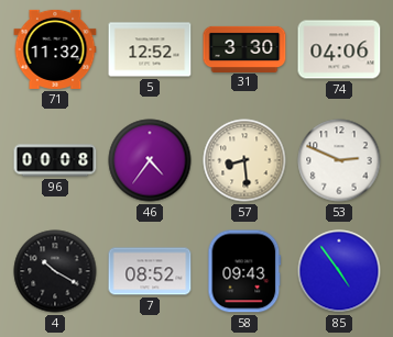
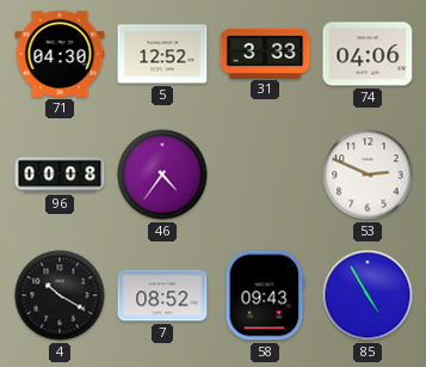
71: 11:32 -> 04:30
31: 3:30 -> 3:33
57: 8:29 -> none
85: 4:54 -> 4:55
